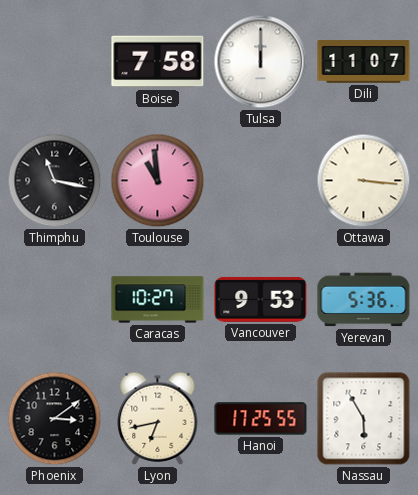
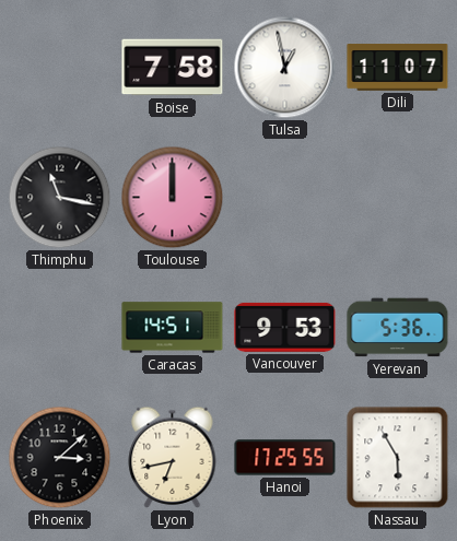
Tulsa: 12:00 -> 12:58
Toulouse: 10:59 -> 12:00
Ottawa: 3:16 -> none
Caracas: 10:27 -> 14:51
Phoenix: 3:09 -> 3:08
